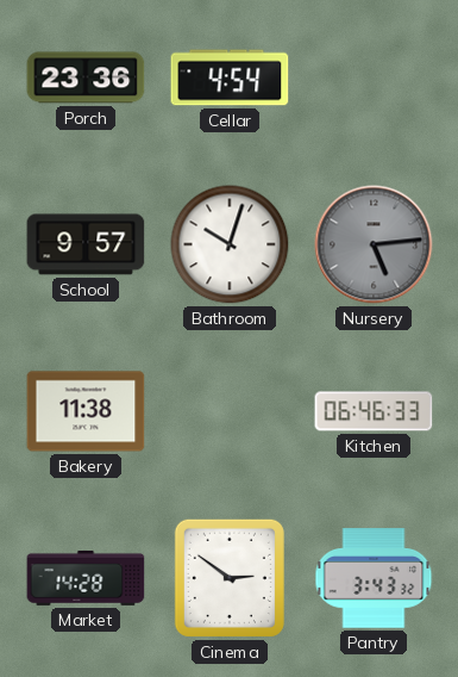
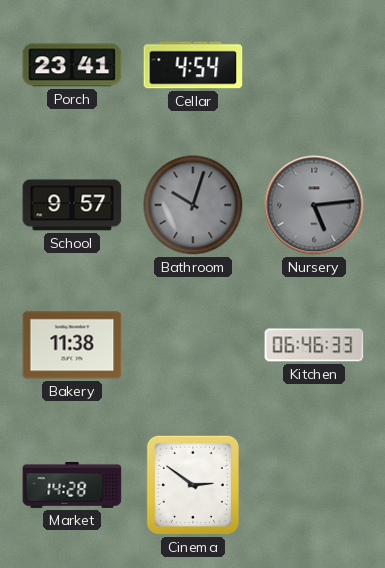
Porch: 23:36 -> 23:41
Bathroom dial: white -> grey
Pantry: 3:43 -> none
